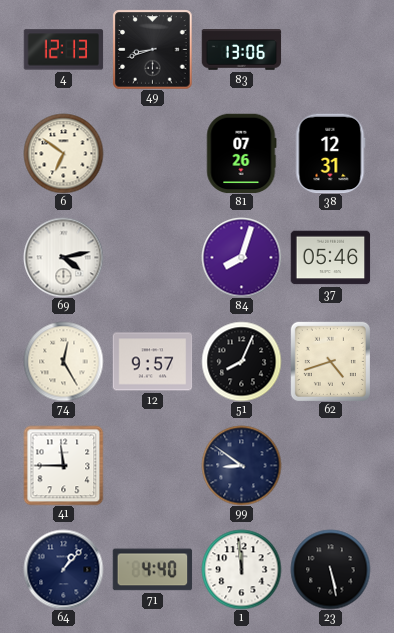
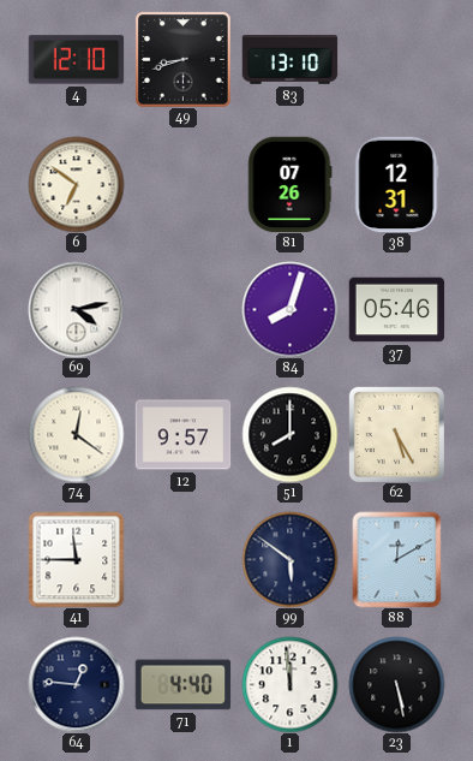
4: 12:13 -> 12:10
83: 13:06 -> 13:10
74: 12:25 -> 12:21
51: 8:04 -> 8:00
62: 4:42 -> 5:25
99: 8:51 -> 5:51
88: none -> 12:10
64: 1:07 -> 12:46
